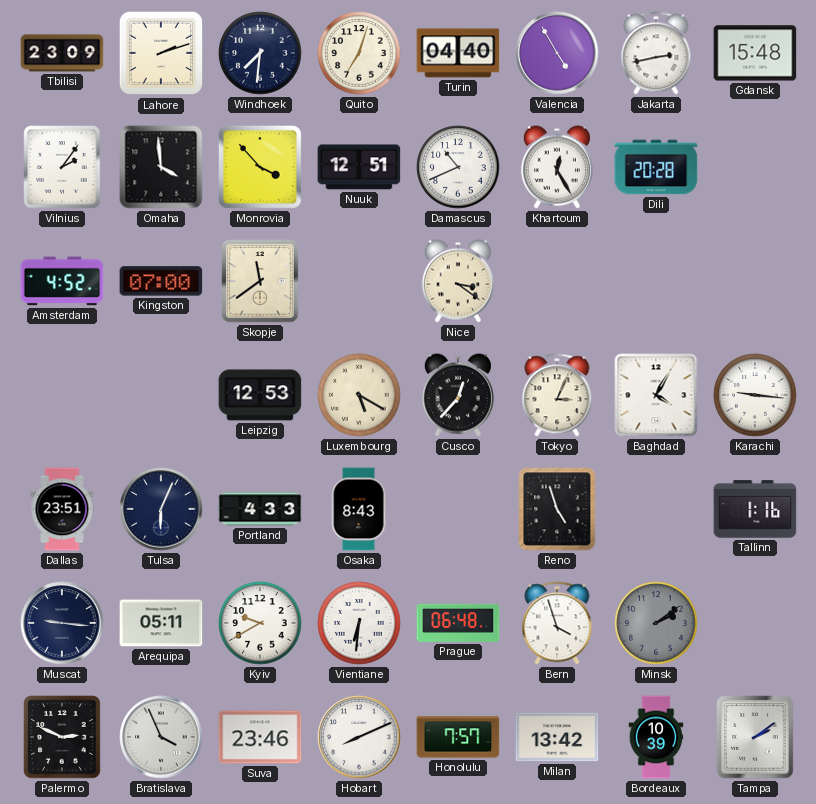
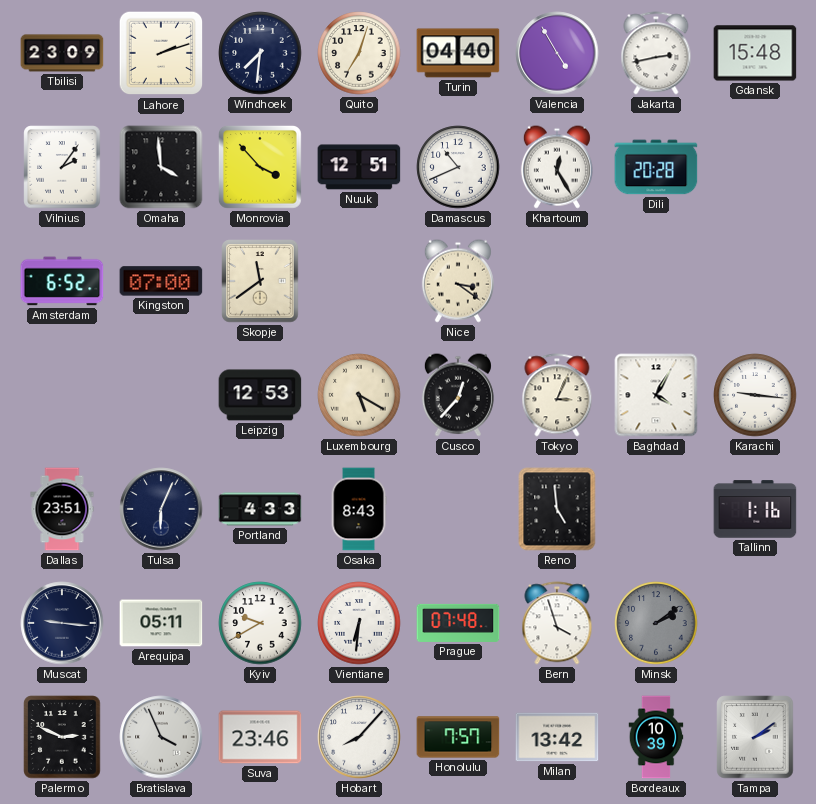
Amsterdam: 4:52 -> 6:52
Reno: 4:57 -> 4:59
Prague: 06:48 -> 07:48
Hobart: 8:11 -> 8:07
